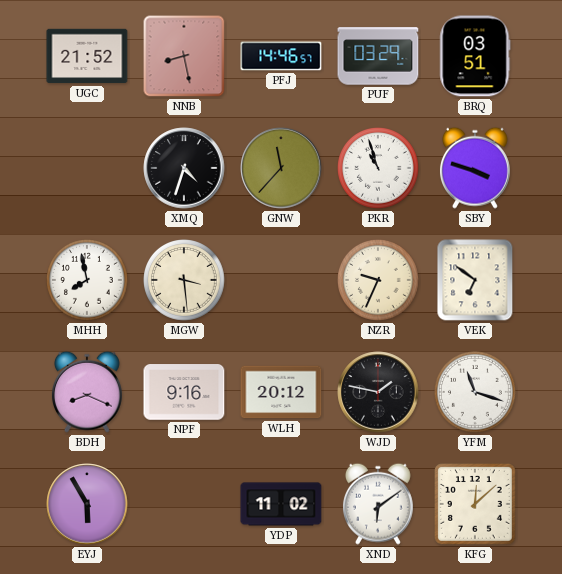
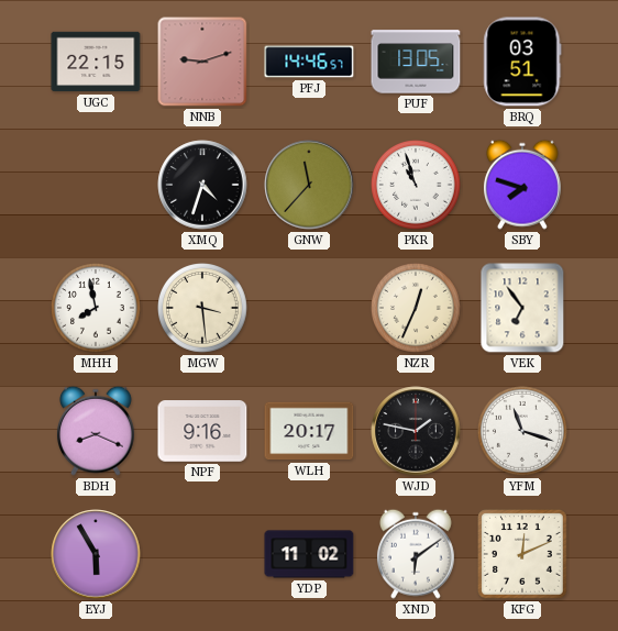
UGC: 21:52 -> 22:15
NNB: 8:28 -> 9:12
PUF: 03:29 -> 13:05
SBY: 3:48 -> 7:48
NZR: 9:34 -> 12:34
VEK: 6:51 -> 6:54
WLH: 20:12 -> 20:17
KFG: 12:08 -> 12:11
